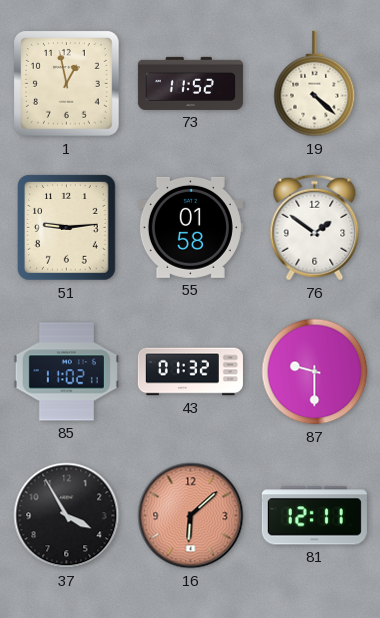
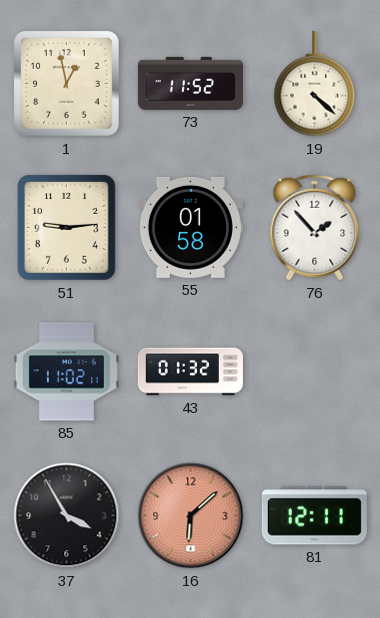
76: 1:51 -> 1:53
87: 9:30 -> none
